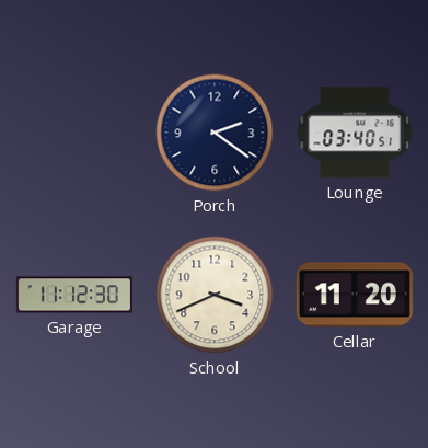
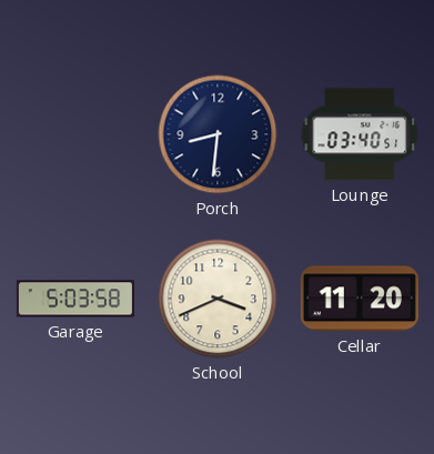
Porch: 2:21 -> 8:31
Garage: 11:12 -> 5:03
